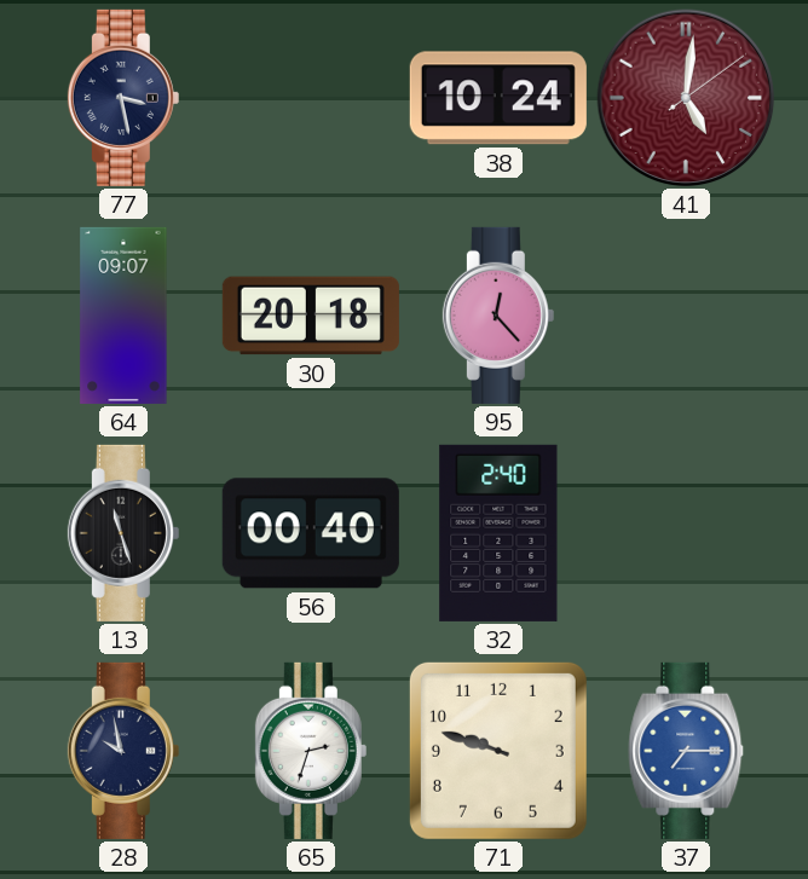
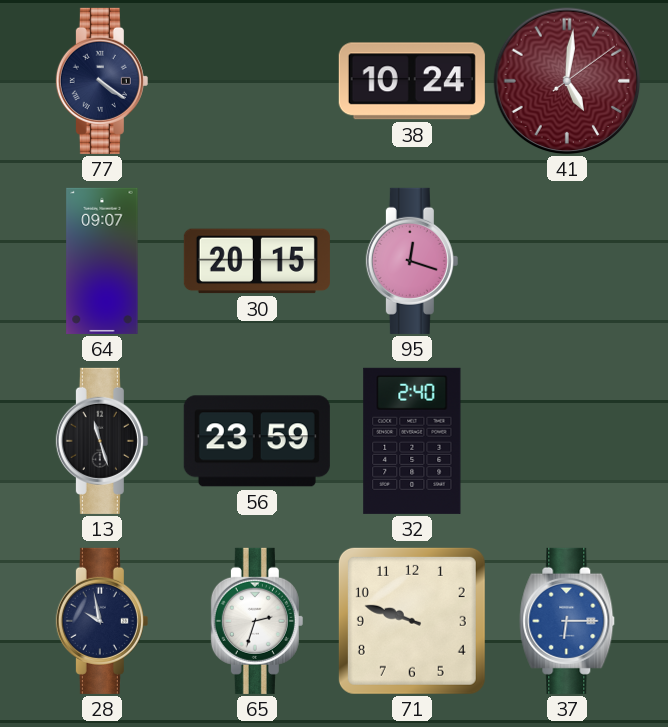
77: 3:28 -> 4:21
30: 20:18 -> 20:15
95: 12:23 -> 12:18
56: 00:40 -> 23:59
37: 7:15 -> 6:15
